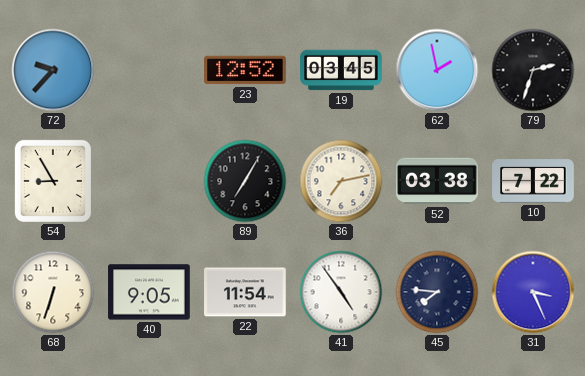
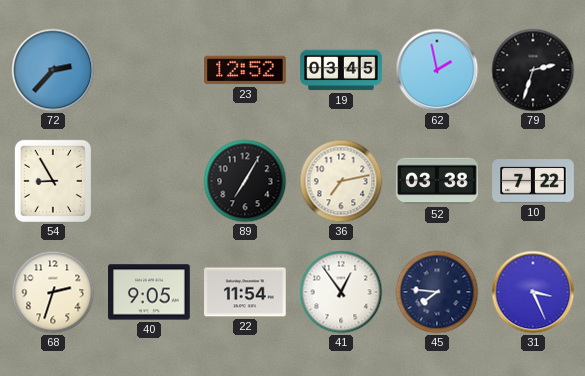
72: 9:37 -> 2:37
68: 6:33 -> 2:33
41: 4:54 -> 12:54
